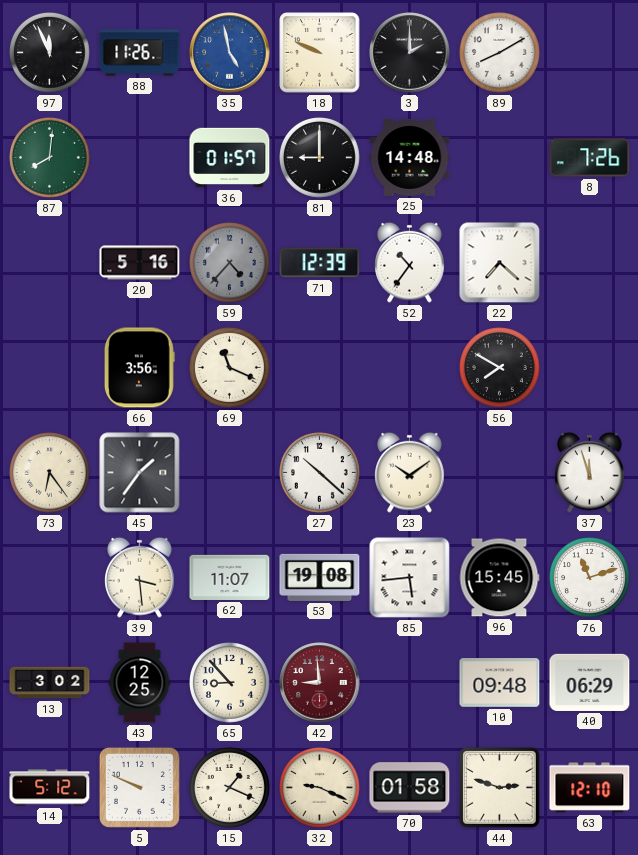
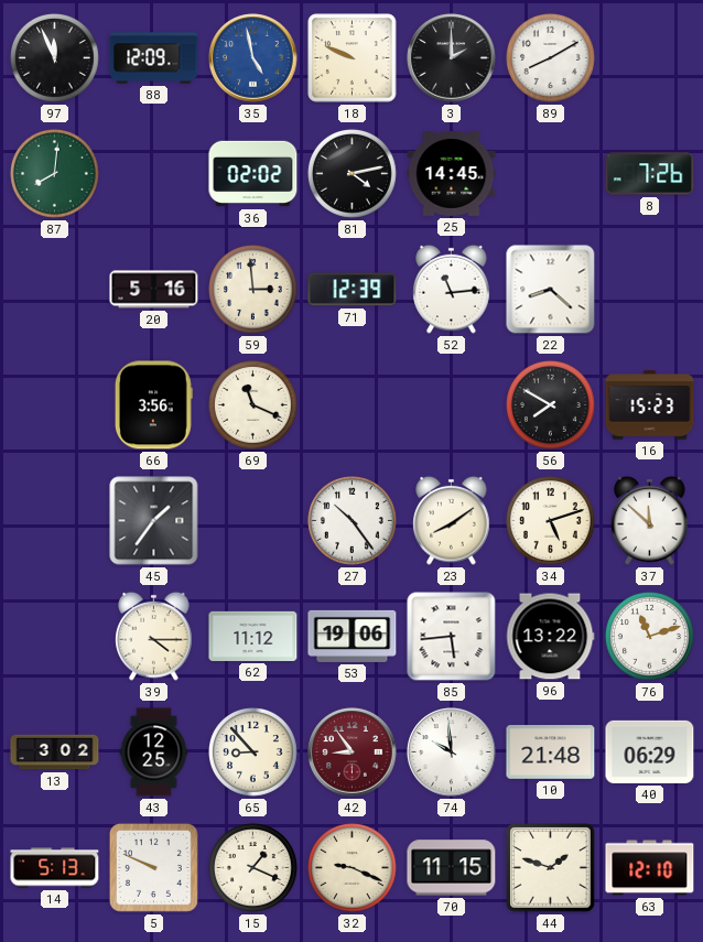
88: 11:26 -> 12:09
36: 01:57 -> 02:02
81: 9:00 -> 4:13
25: 14:48 -> 14:45
59: 4:37 -> 2:59
59 dial: grey -> cream
52: 10:36 -> 11:14
22: 7:22 -> 8:22
16: none -> 15:23
73: 6:24 -> none
27: 10:22 -> 10:24
23: 10:09 -> 8:09
34: none -> 5:12
37: 11:57 -> 11:52
39: 3:29 -> 4:15
62: 11:07 -> 11:12
53: 19:08 -> 19:06
96: 15:45 -> 13:22
42: 8:59 -> 8:54
74: none -> 9:59
10: 09:48 -> 21:48
14: 5:12 -> 5:13
70: 01:58 -> 11:15
44: 2:48 -> 1:48
